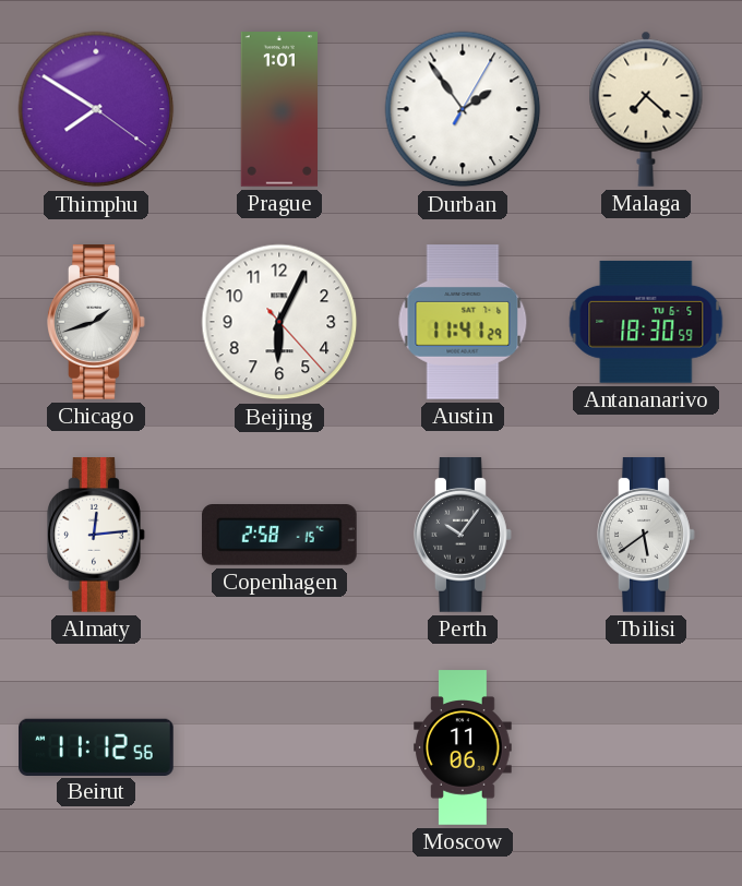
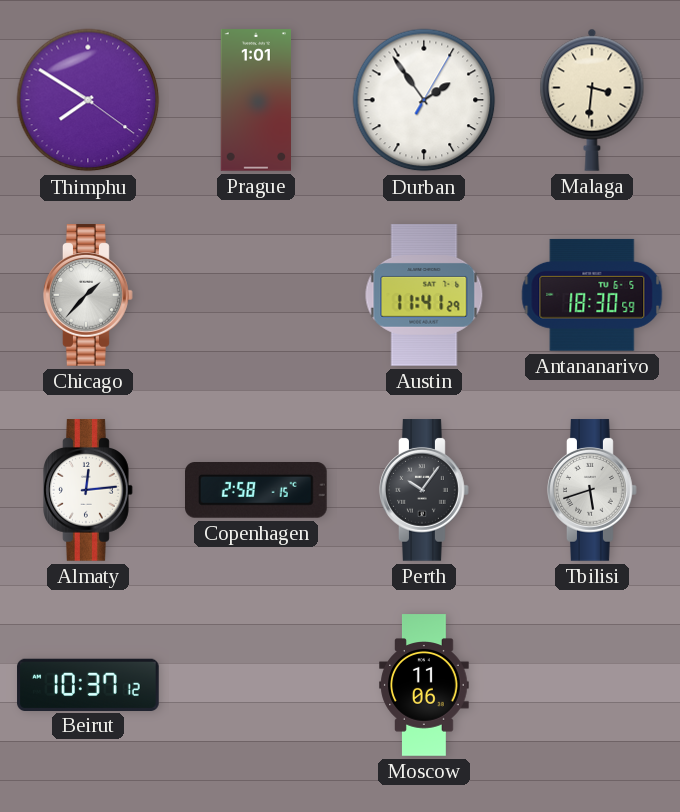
Malaga: 7:22 -> 3:31
Chicago: 1:42 -> 1:37
Beijing: 6:04 -> none
Tbilisi: 5:39 -> 5:42
Beirut: 11:12 -> 10:37
